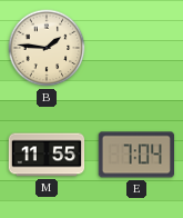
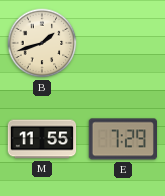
B: 1:46 -> 1:42
E: 7:04 -> 7:29
